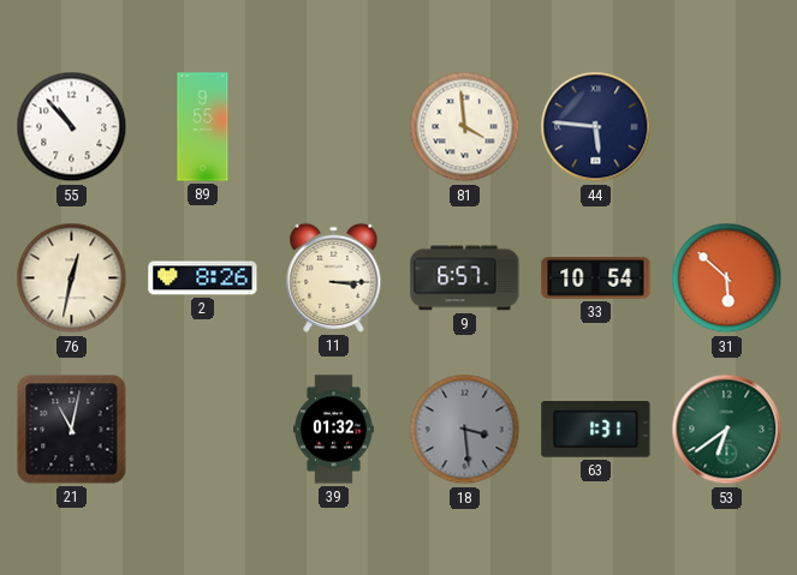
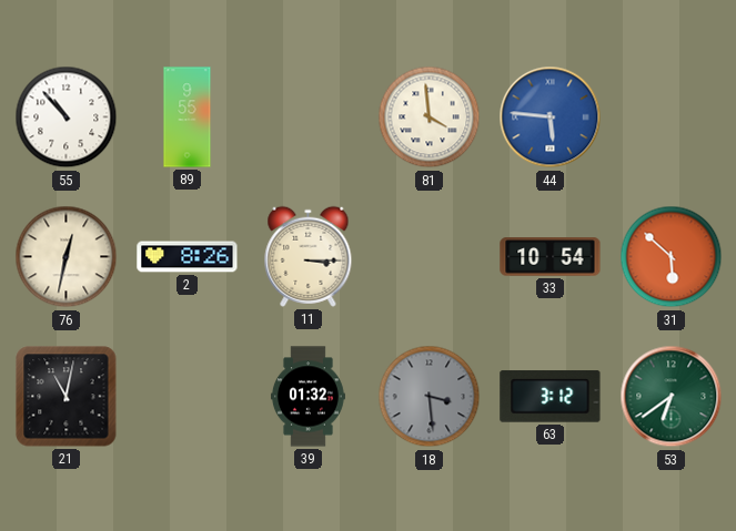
44 dial: navy -> blue
9: 6:57 -> none
63: 1:31 -> 3:12
